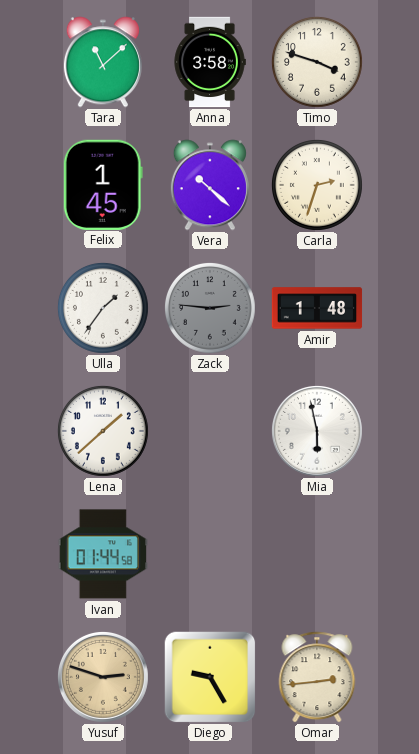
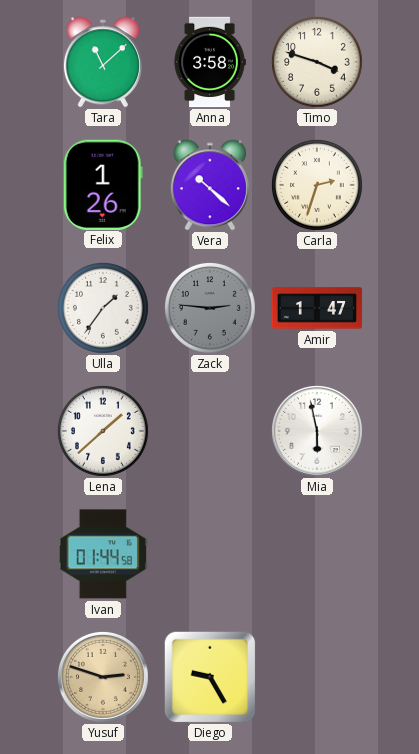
Felix: 1:45 -> 1:26
Amir: 1:48 -> 1:47
Omar: 2:44 -> none
